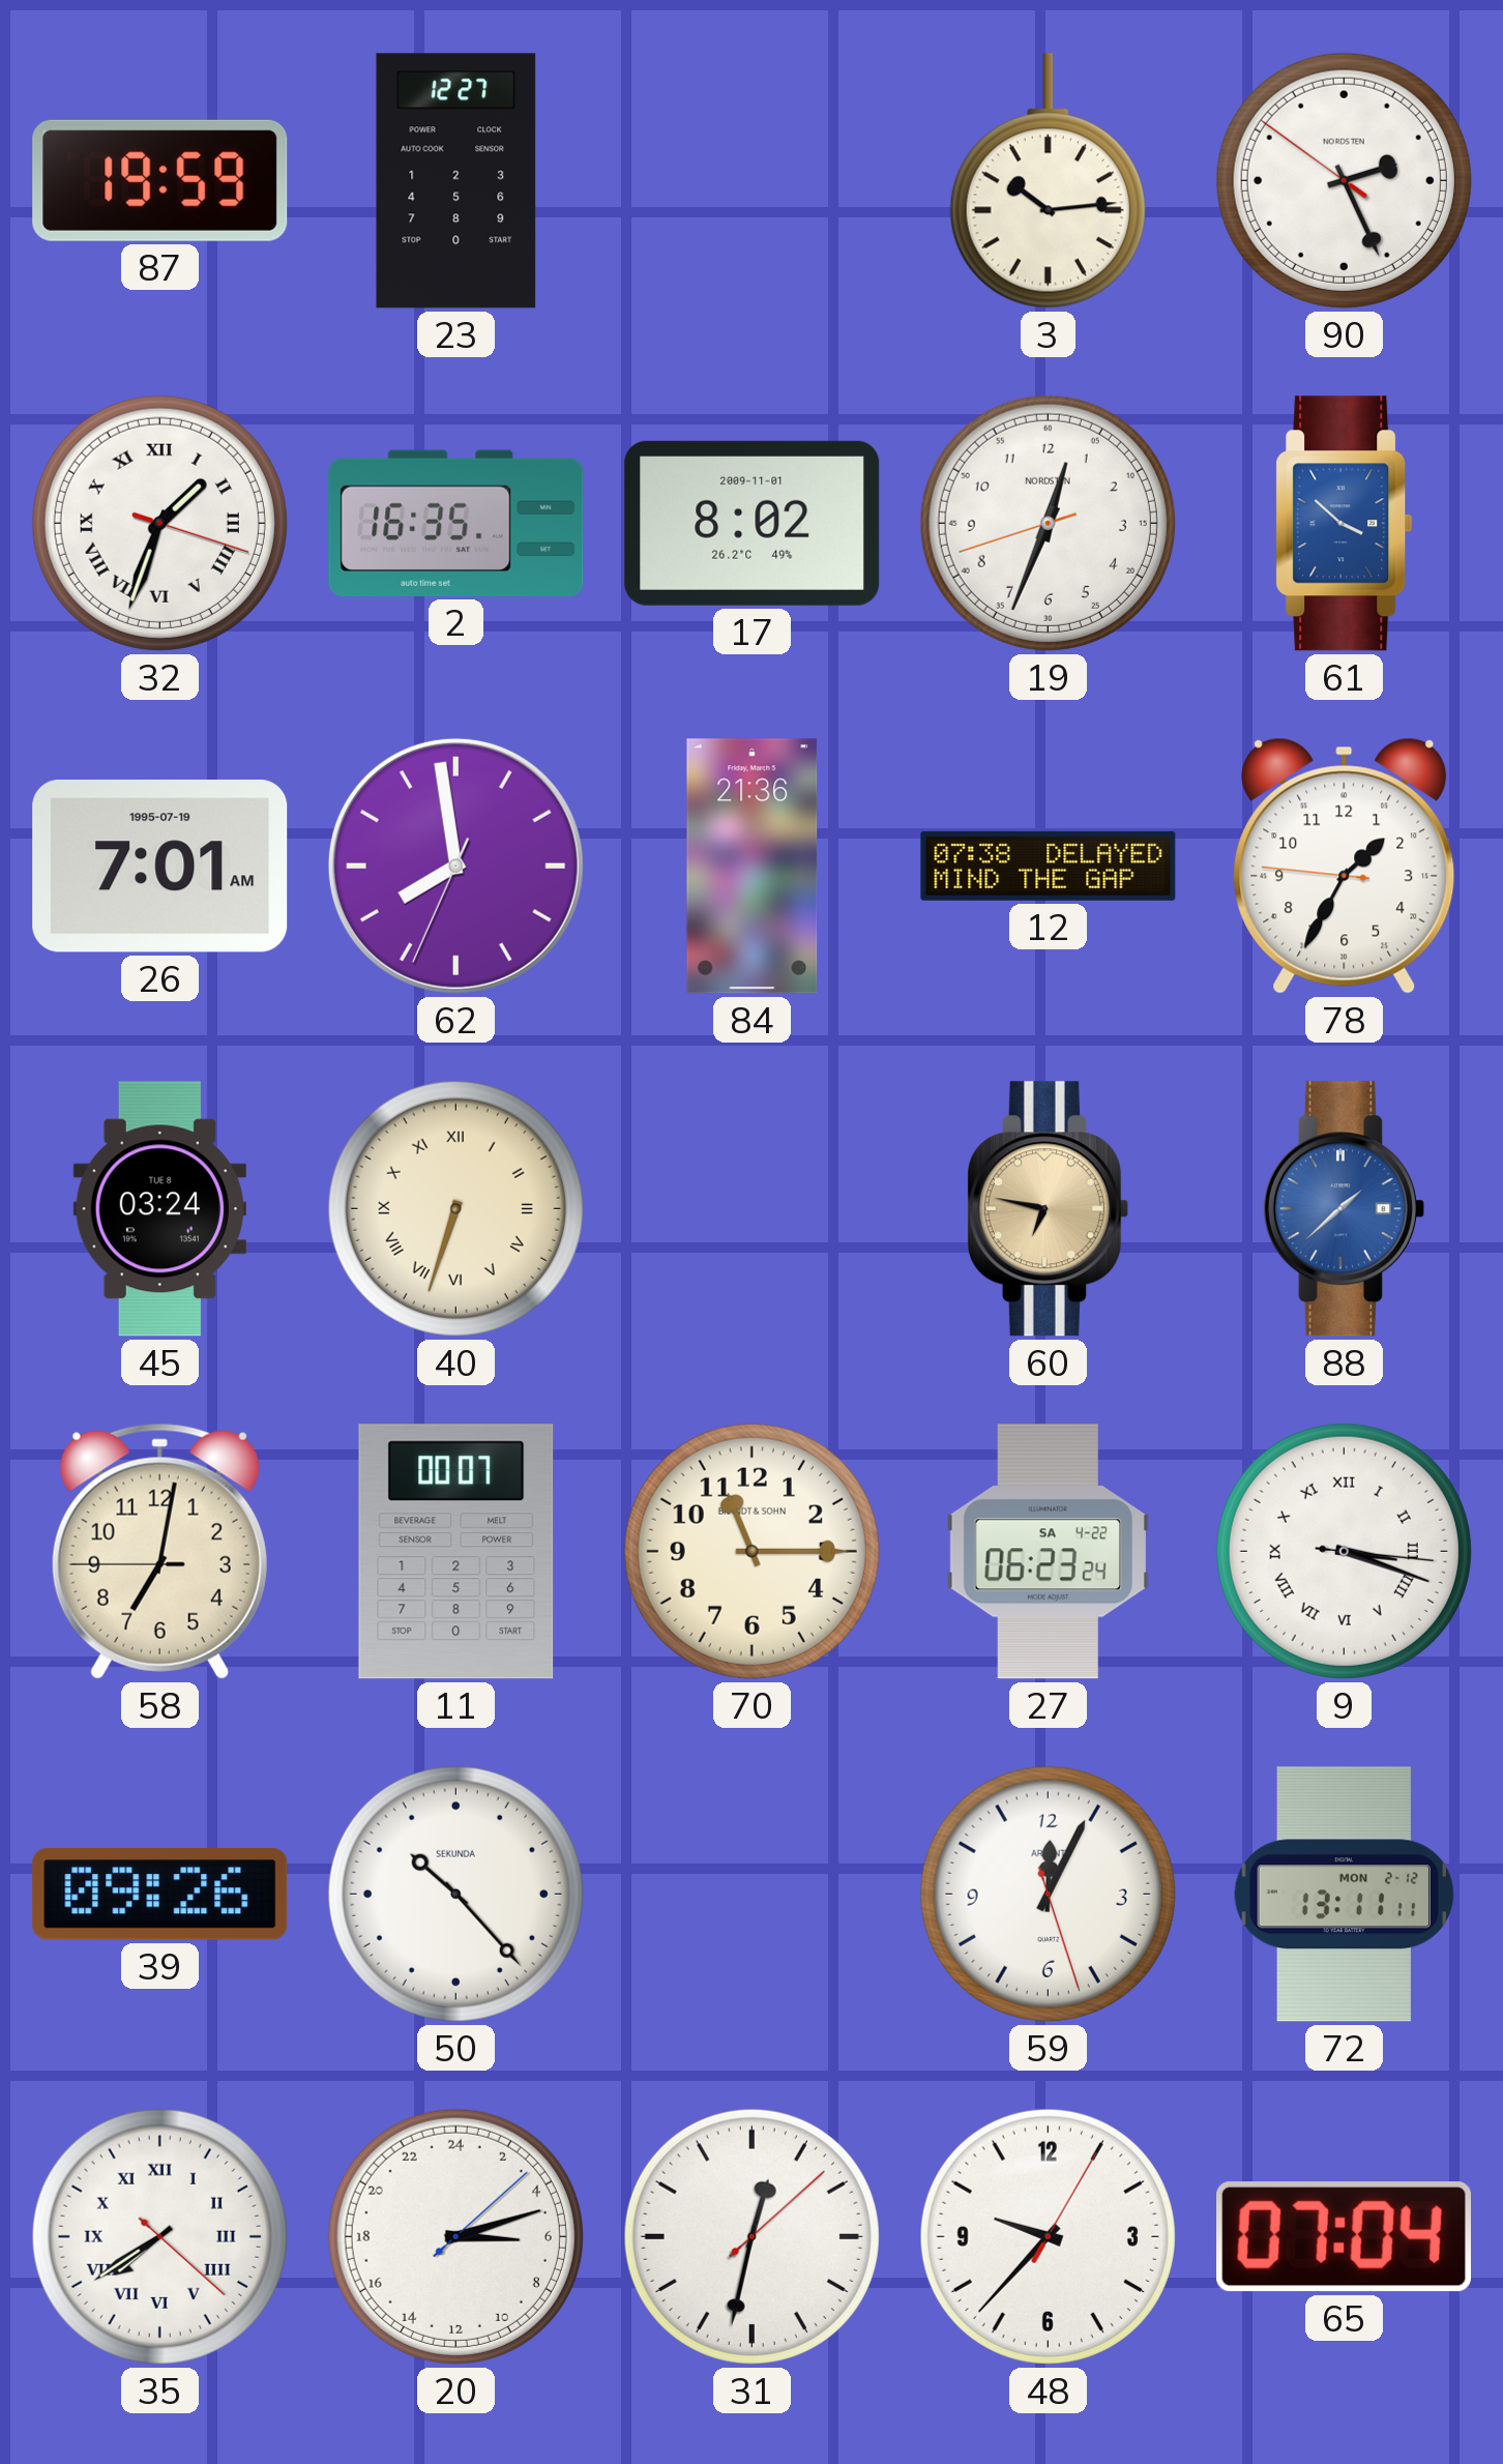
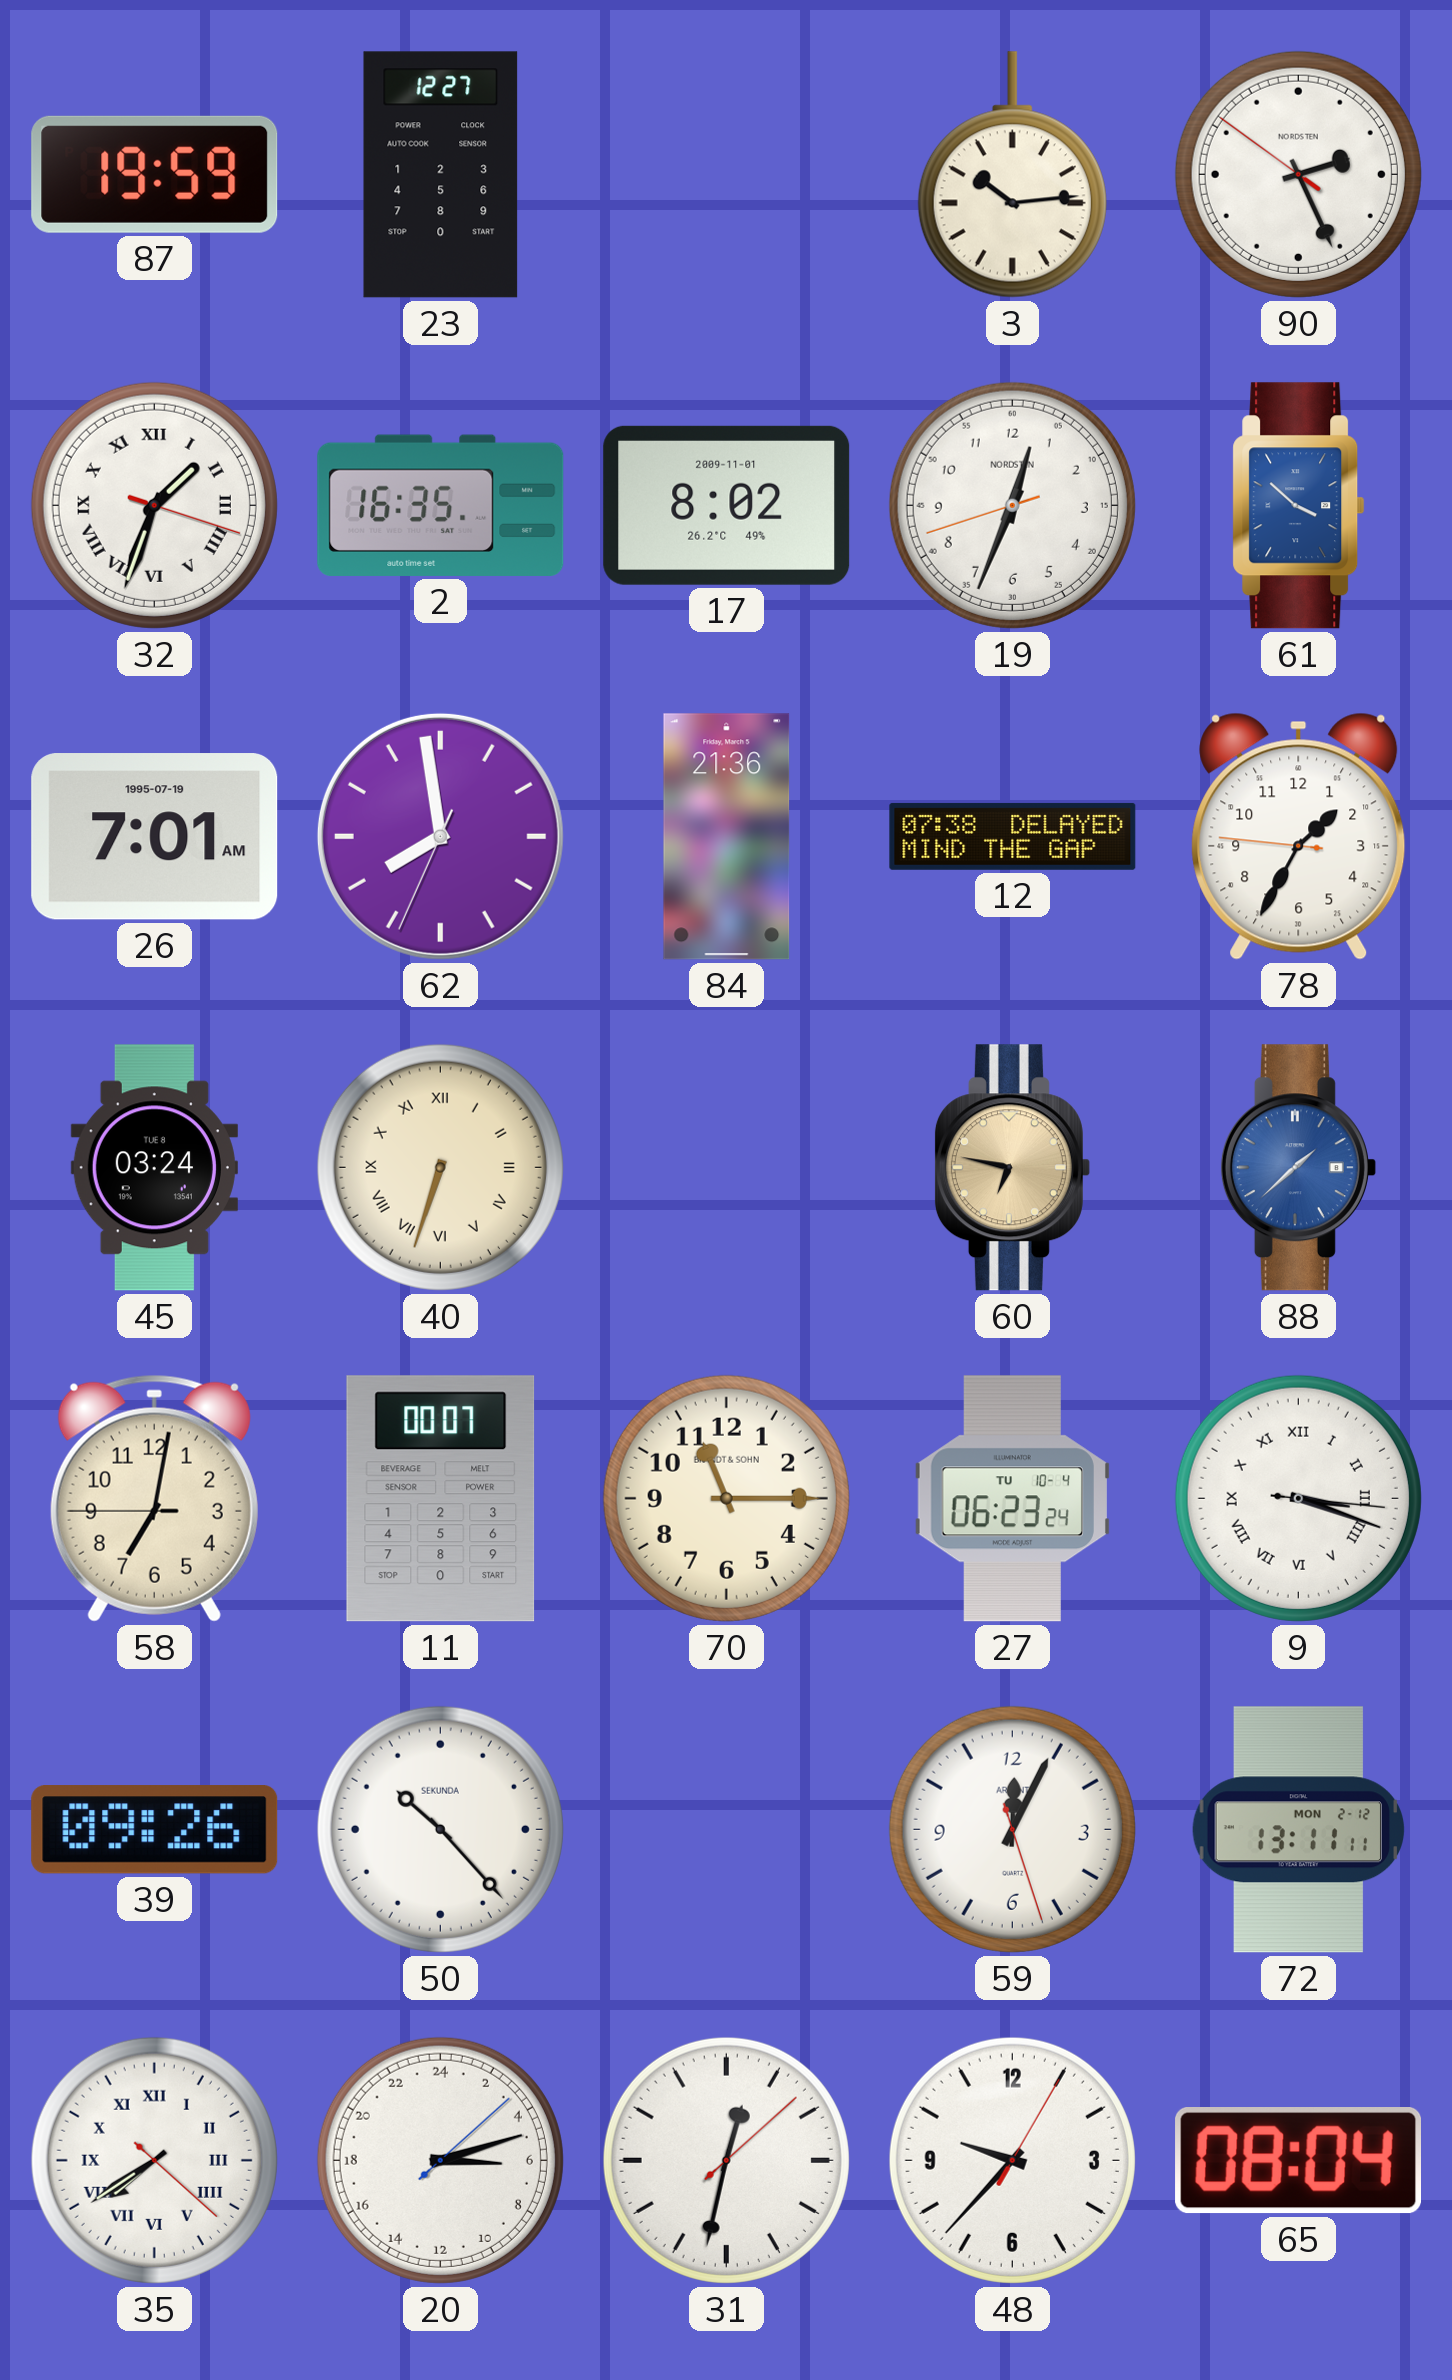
27 date: SA 4-22 -> TU 10-4
65: 07:04 -> 08:04
